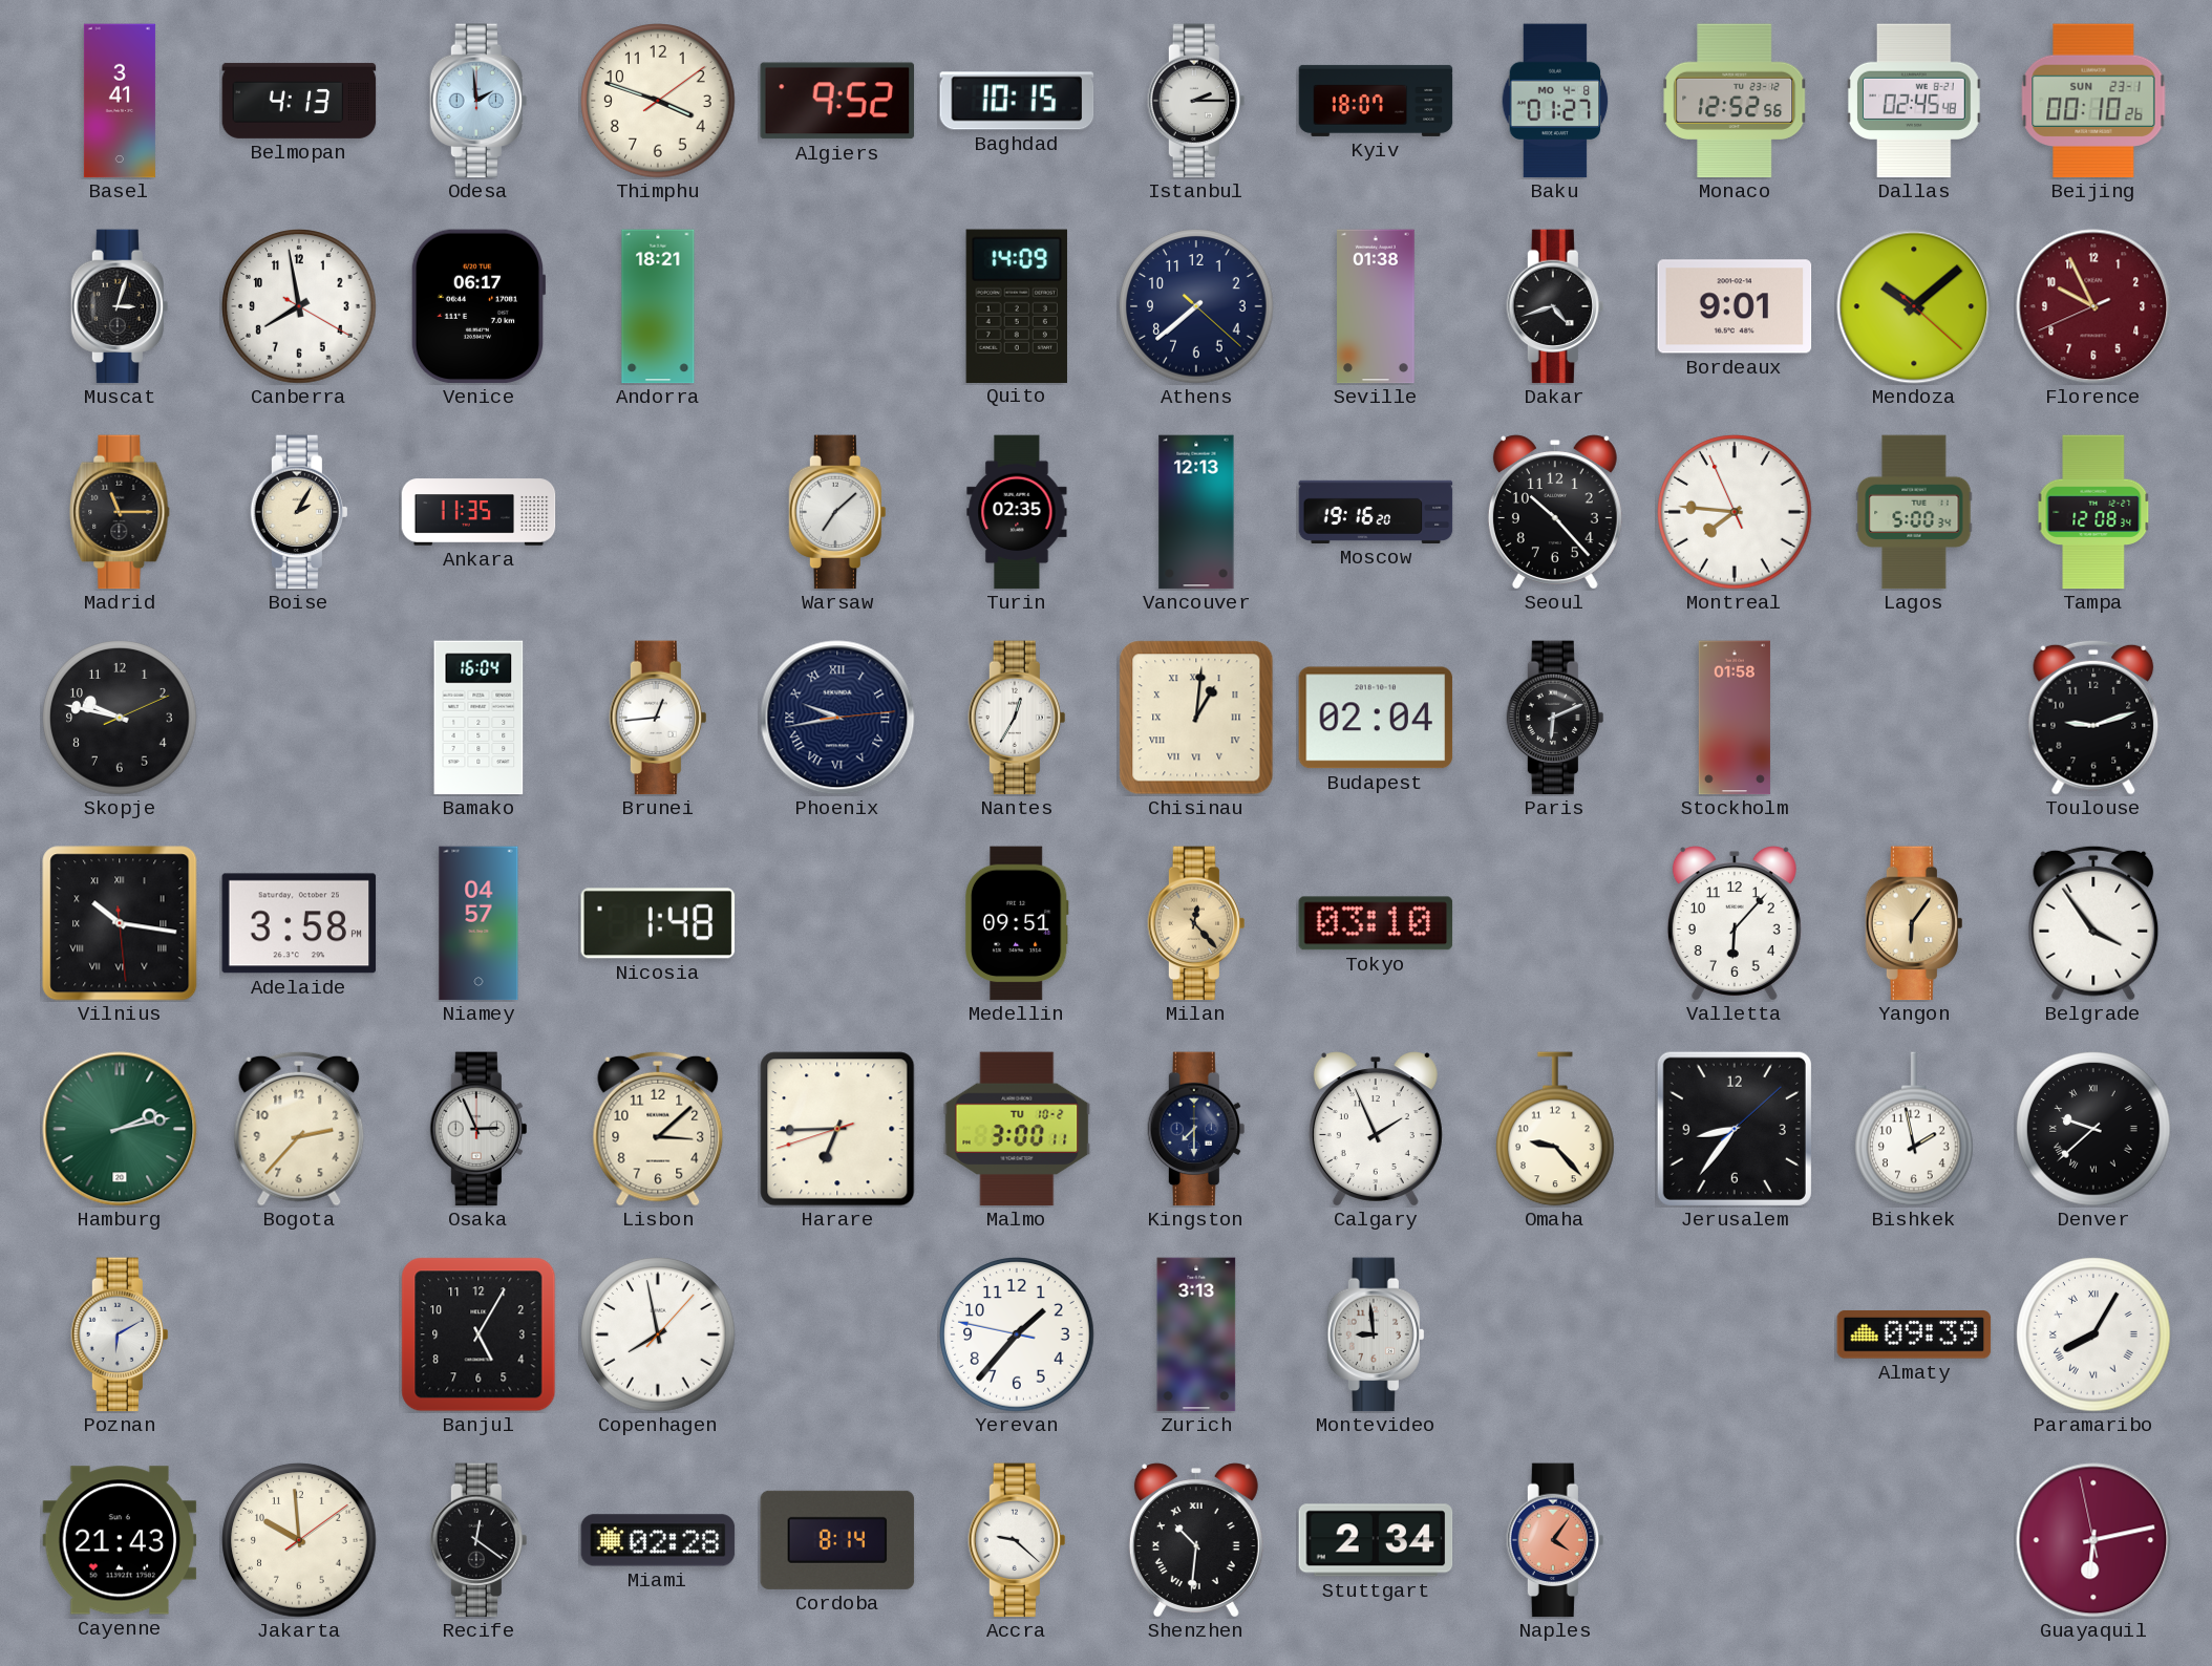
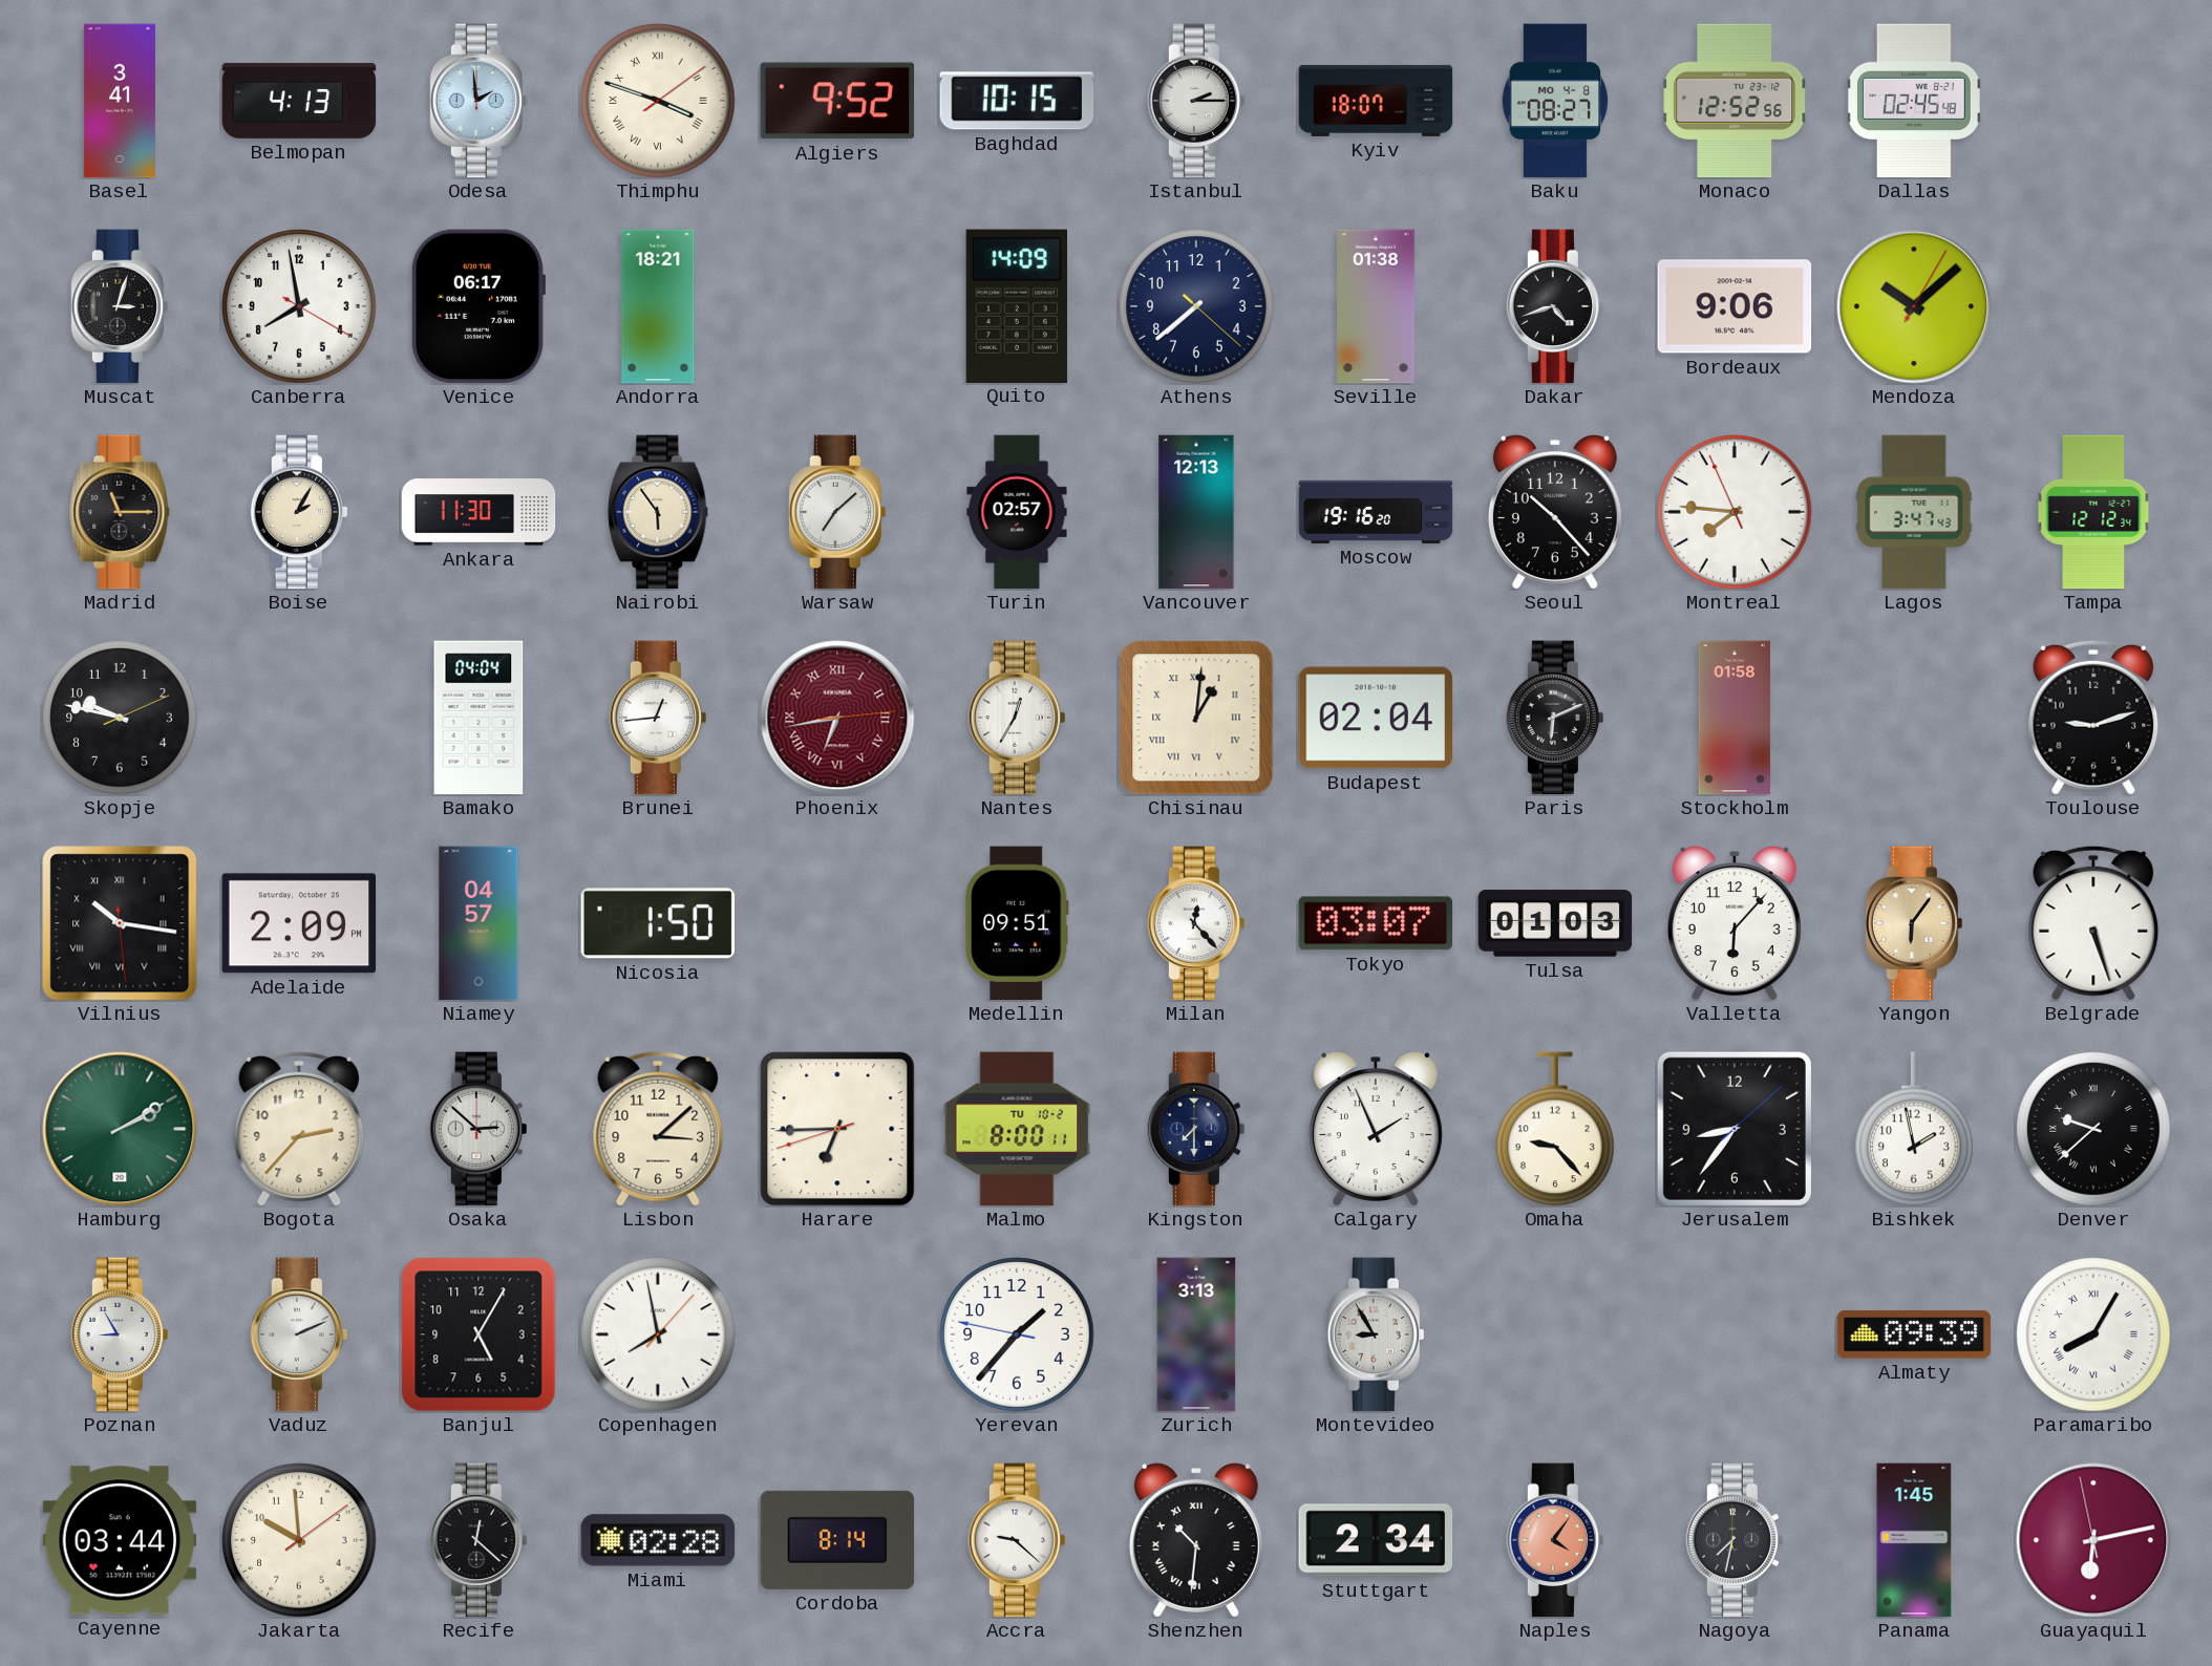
Thimphu numerals: Arabic -> Roman
Baku: 01:27 -> 08:27
Beijing: 00:10 -> none
Bordeaux: 9:01 -> 9:06
Mendoza: 10:08:22 -> 10:08:05
Florence: 9:55 -> none
Ankara: 11:35 -> 11:30
Nairobi: none -> 5:54
Turin: 02:35 -> 02:57
Lagos: 5:00 -> 3:47
Tampa: 12:08 -> 12:12
Bamako: 16:04 -> 04:04
Phoenix: 9:43 -> 6:43
Phoenix dial: navy -> burgundy
Adelaide: 3:58 -> 2:09
Nicosia: 1:48 -> 1:50
Milan dial: champagne -> white
Tokyo: 03:10 -> 03:07
Tulsa: none -> 01:03
Belgrade: 3:54 -> 5:27
Hamburg: 2:13 -> 2:10
Osaka: 2:56 -> 2:52
Malmo: 3:00 -> 8:00
Poznan: 6:10 -> 8:55
Vaduz: none -> 2:11
Montevideo: 8:59 -> 8:55
Cayenne: 21:43 -> 03:44
Recife: 12:21 -> 12:22
Nagoya: none -> 7:32
Panama: none -> 1:45
